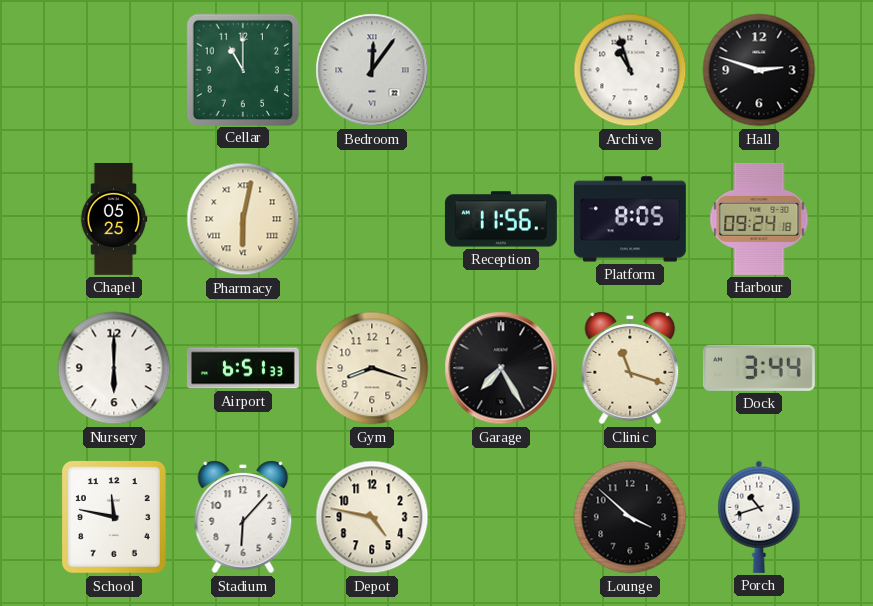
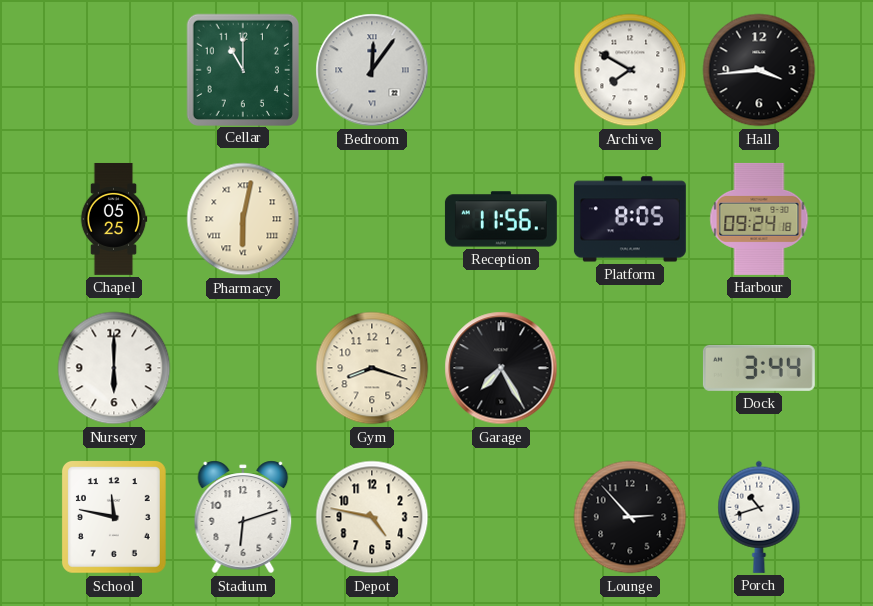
Archive: 10:57 -> 7:50
Hall: 2:48 -> 3:44
Airport: 6:51 -> none
Clinic: 11:18 -> none
Stadium: 6:07 -> 6:12
Lounge: 3:52 -> 2:53
